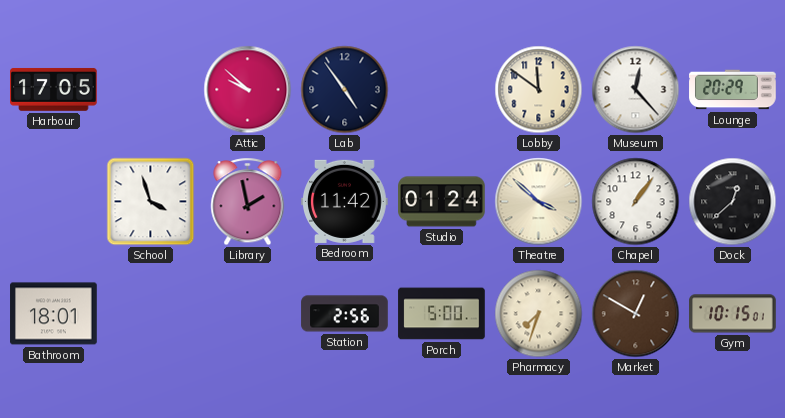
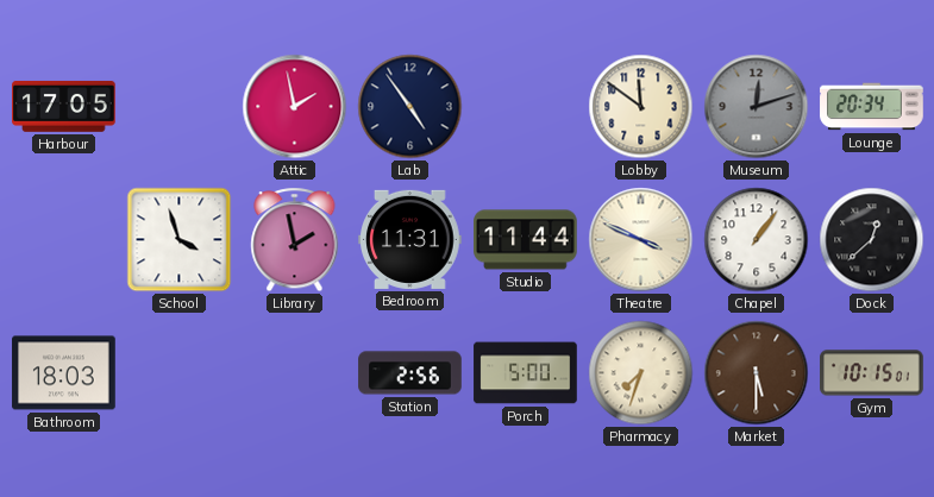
Attic: 9:52 -> 1:58
Museum: 12:23 -> 12:12
Museum dial: white -> grey
Lounge: 20:29 -> 20:34
Bedroom: 11:42 -> 11:31
Studio: 01:24 -> 11:44
Theatre: 3:52 -> 3:49
Bathroom: 18:01 -> 18:03
Market: 12:50 -> 5:30
